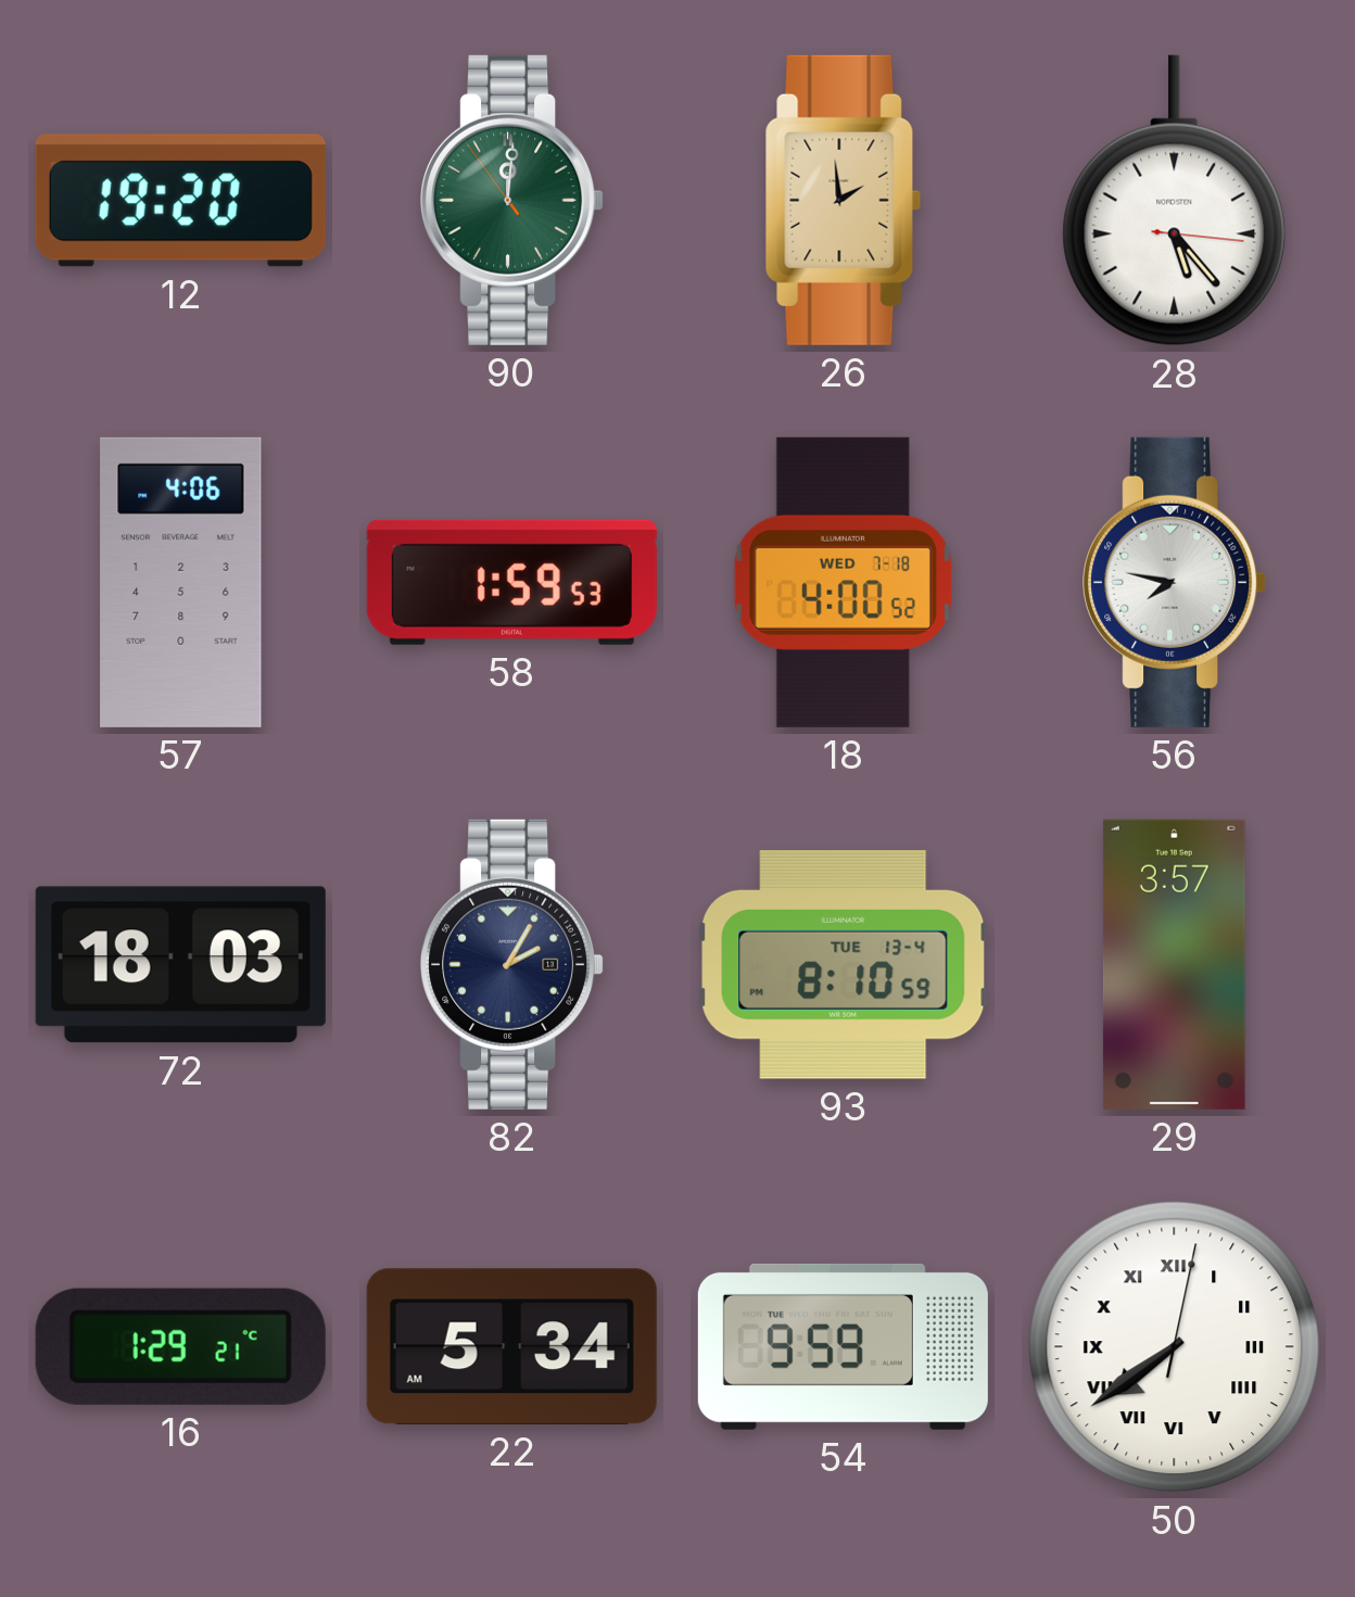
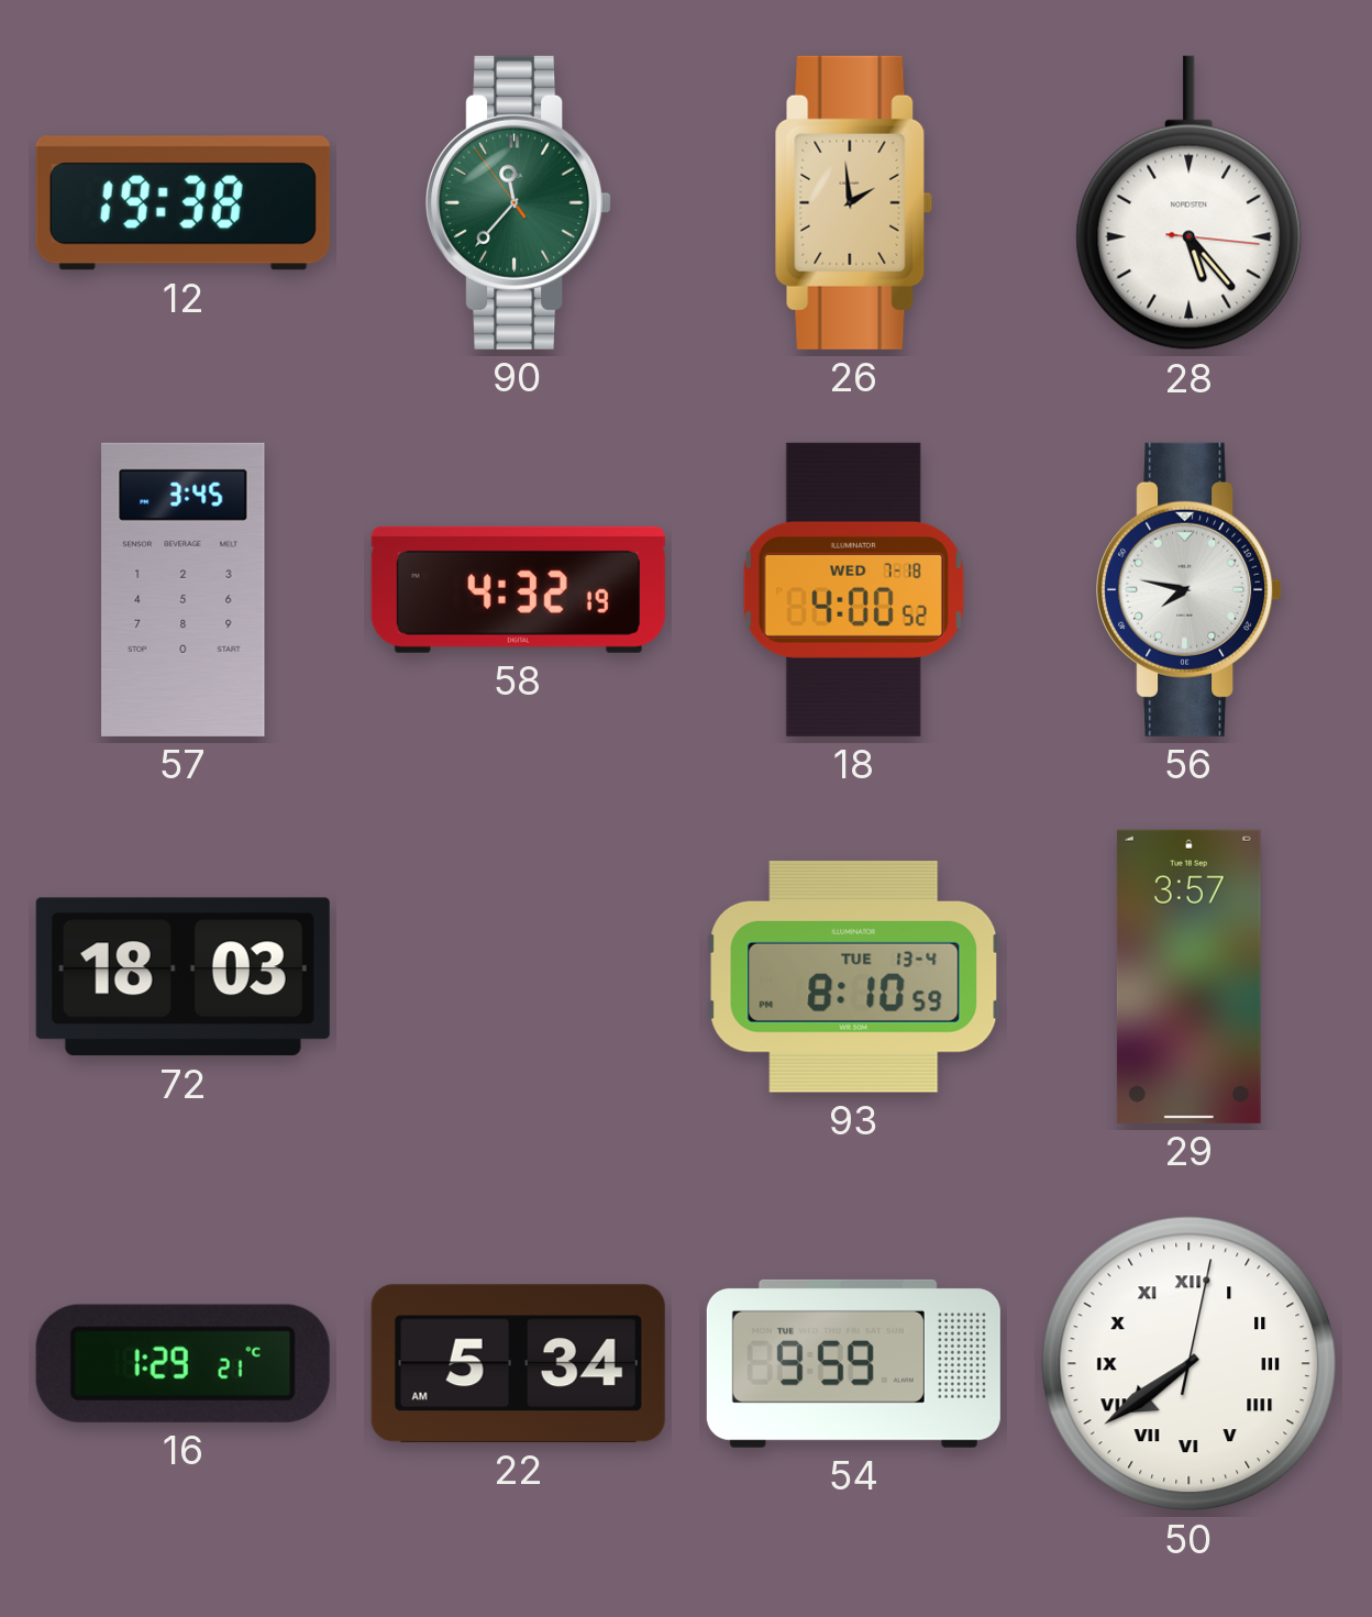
12: 19:20 -> 19:38
90: 12:00 -> 11:36
57: 4:06 -> 3:45
58: 1:59 -> 4:32
82: 2:05 -> none
